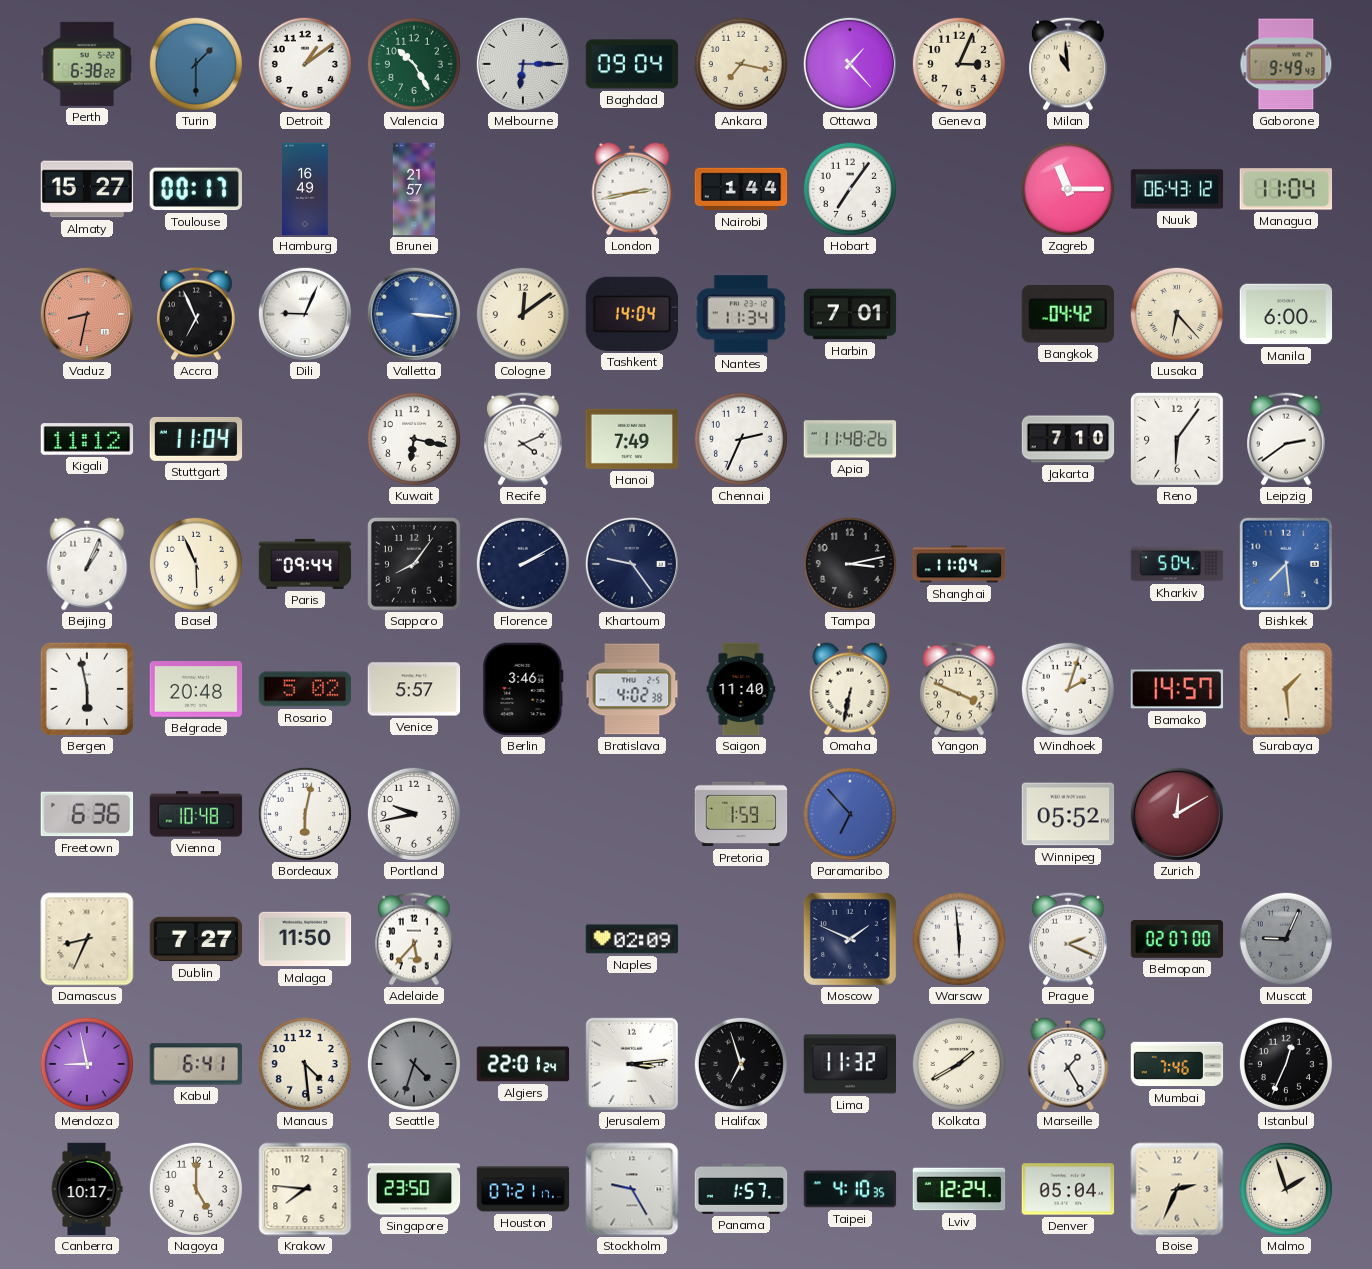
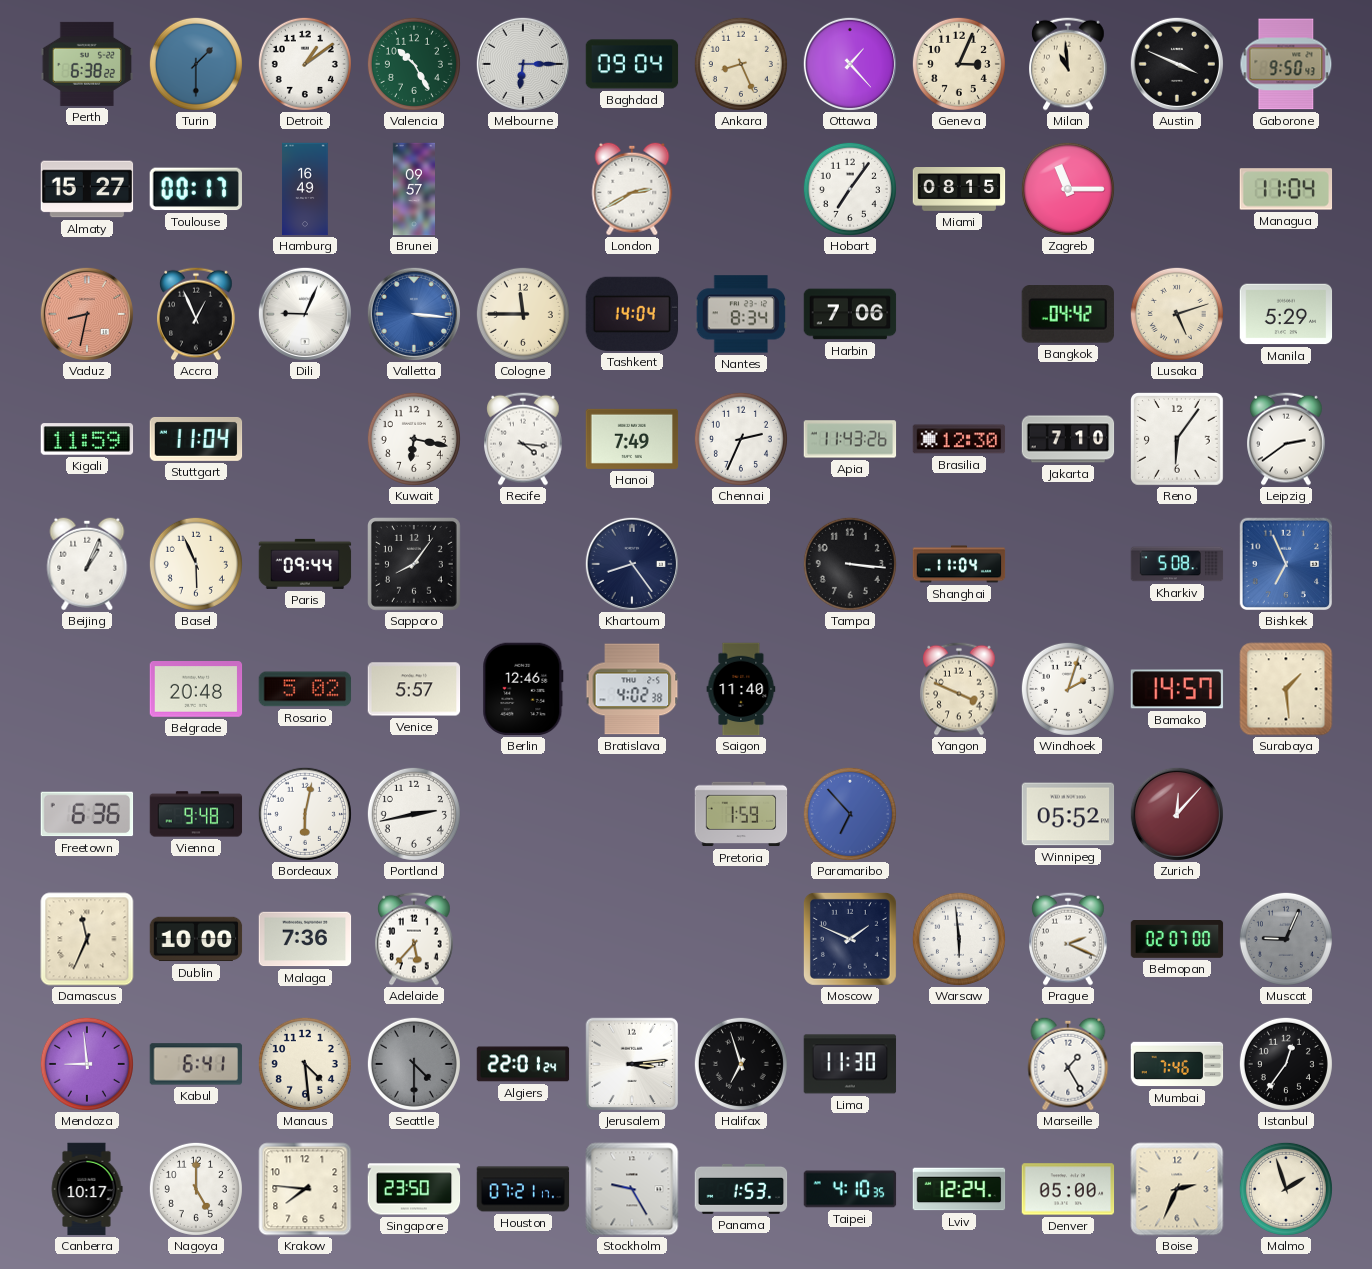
Ankara: 7:17 -> 8:26
Austin: none -> 3:49
Gaborone: 9:49 -> 9:50
Brunei: 21:57 -> 09:57
London: 2:43 -> 2:40
Nairobi: 1:44 -> none
Miami: none -> 08:15
Nuuk: 06:43 -> none
Accra: 6:56 -> 12:56
Cologne: 12:09 -> 11:45
Nantes: 11:34 -> 8:34
Harbin: 7:01 -> 7:06
Lusaka: 6:23 -> 5:12
Manila: 6:00 -> 5:29
Kigali: 11:12 -> 11:59
Recife: 4:11 -> 4:16
Apia: 11:48 -> 11:43
Brasilia: none -> 12:30
Florence: 2:10 -> none
Khartoum: 9:24 -> 8:24
Tampa: 3:13 -> 3:16
Kharkiv: 5:04 -> 5:08
Bishkek: 7:29 -> 6:56
Bergen: 5:58 -> none
Berlin: 3:46 -> 12:46
Omaha: 6:32 -> none
Vienna: 10:48 -> 9:48
Portland: 9:43 -> 2:43
Zurich: 12:10 -> 12:07
Damascus: 8:34 -> 11:34
Dublin: 7:27 -> 10:00
Malaga: 11:50 -> 7:36
Naples: 02:09 -> none
Mendoza: 8:58 -> 8:59
Seattle: 4:33 -> 4:30
Lima: 11:32 -> 11:30
Kolkata: 1:40 -> none
Istanbul: 12:34 -> 12:36
Panama: 1:57 -> 1:53
Denver: 05:04 -> 05:00
